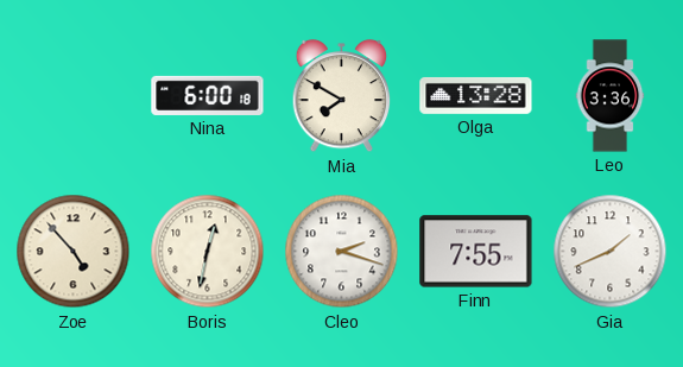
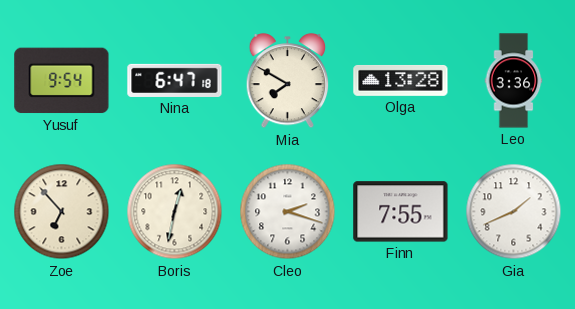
Yusuf: none -> 9:54
Nina: 6:00 -> 6:47
Zoe: 4:53 -> 6:53
